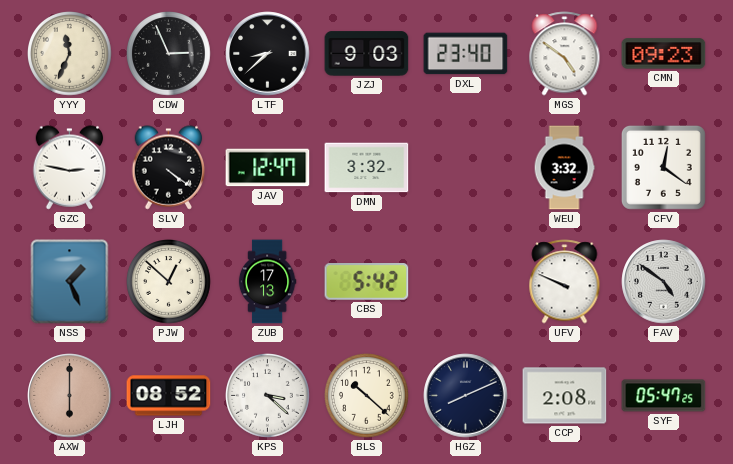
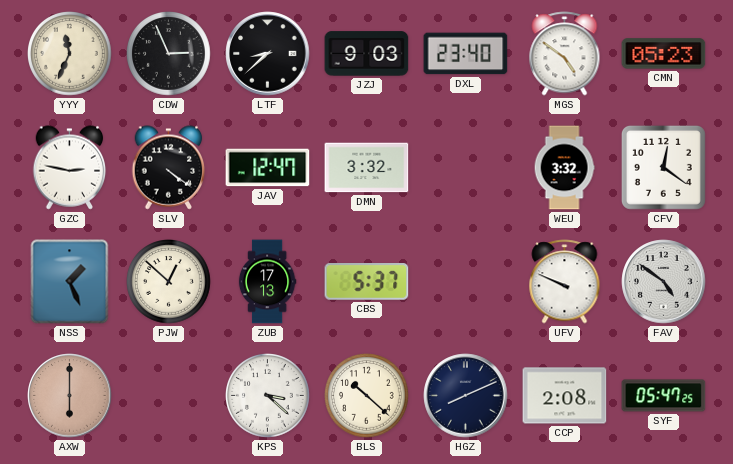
CMN: 09:23 -> 05:23
CBS: 5:42 -> 5:37
LJH: 08:52 -> none
